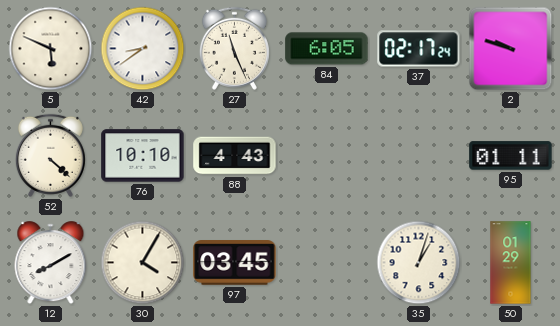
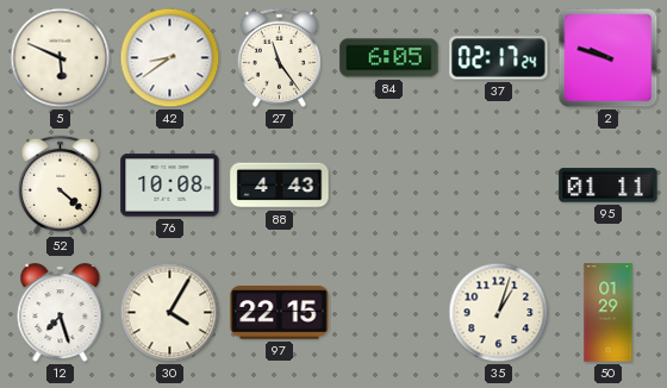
27: 11:26 -> 11:24
76: 10:10 -> 10:08
12: 8:10 -> 7:27
97: 03:45 -> 22:15
